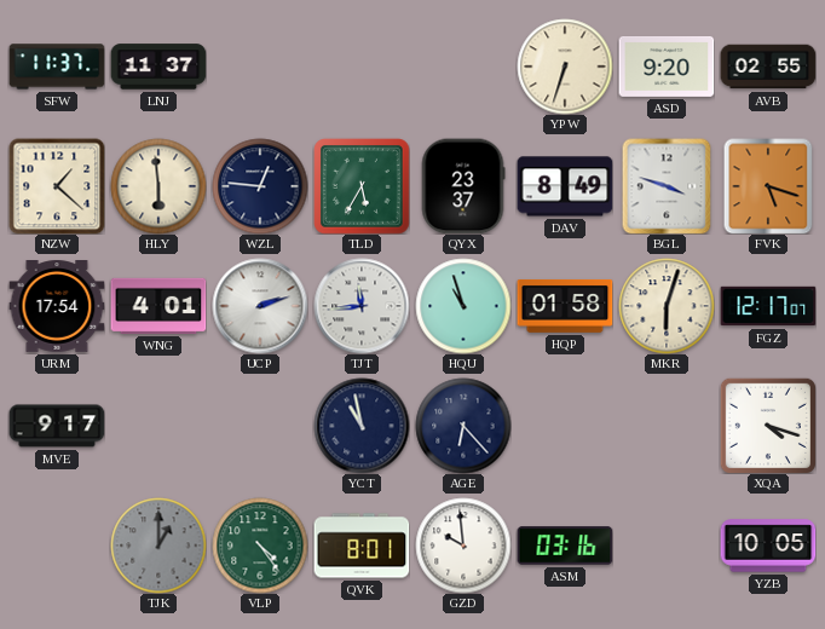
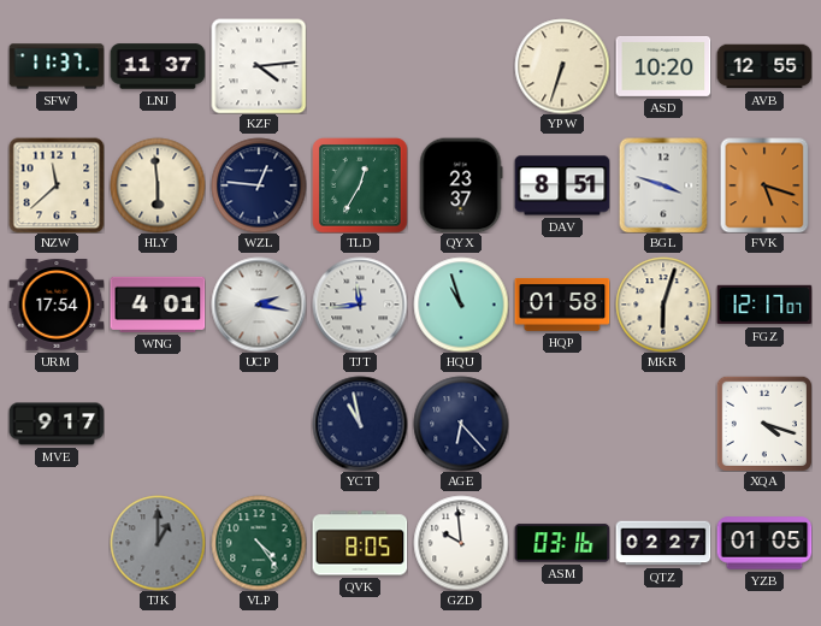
KZF: none -> 4:14
ASD: 9:20 -> 10:20
AVB: 02:55 -> 12:55
NZW: 1:22 -> 11:38
TLD: 5:35 -> 12:35
DAV: 8:49 -> 8:51
UCP: 2:12 -> 2:17
QVK: 8:01 -> 8:05
QTZ: none -> 02:27
YZB: 10:05 -> 01:05
